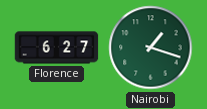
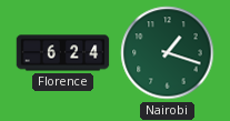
Florence: 6:27 -> 6:24
